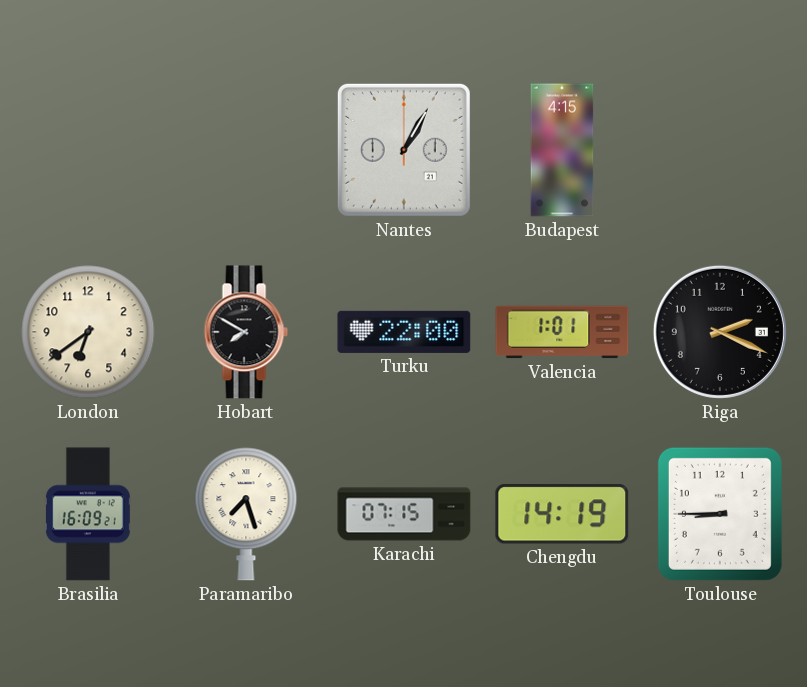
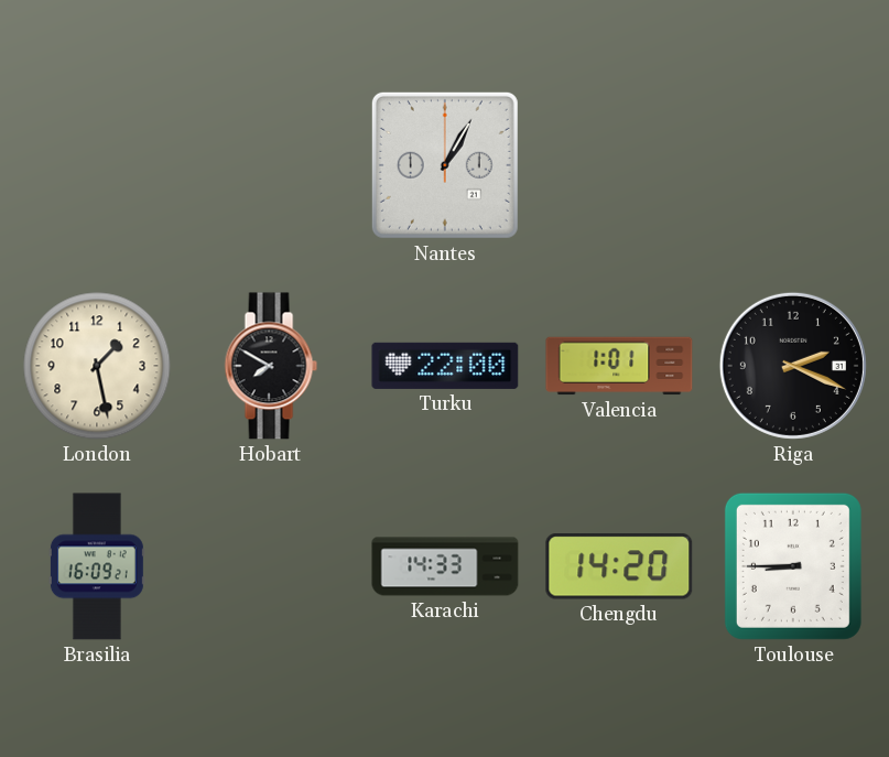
Budapest: 4:15 -> none
London: 6:39 -> 1:28
Paramaribo: 7:27 -> none
Karachi: 07:15 -> 14:33
Chengdu: 14:19 -> 14:20
